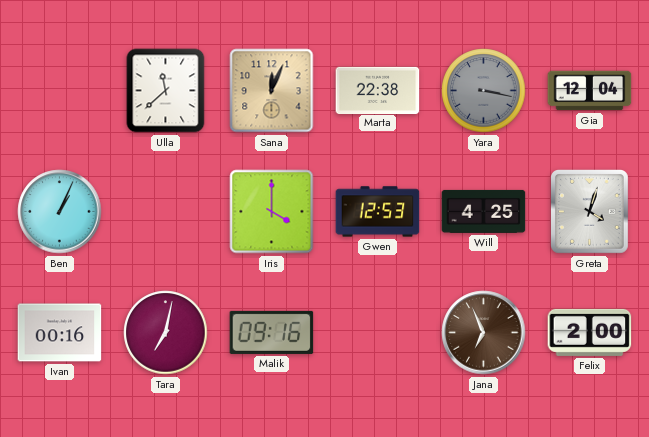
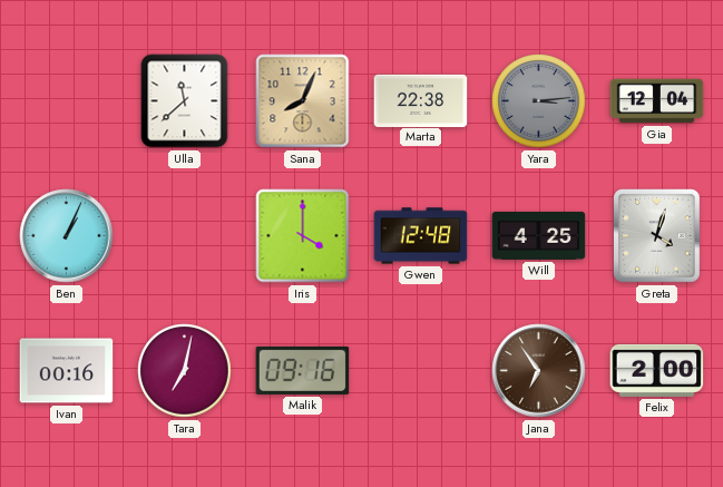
Sana: 12:04 -> 8:04
Yara: 3:17 -> 3:14
Gwen: 12:53 -> 12:48
Jana: 6:56 -> 6:54
